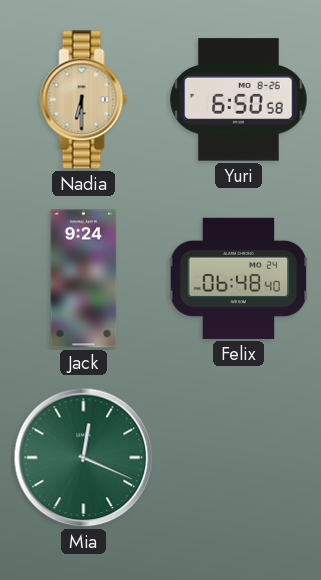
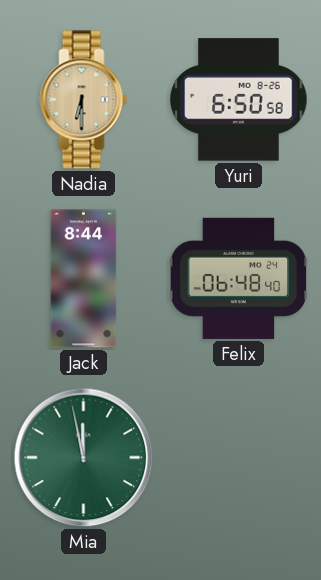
Jack: 9:24 -> 8:44
Mia: 12:19 -> 11:58
